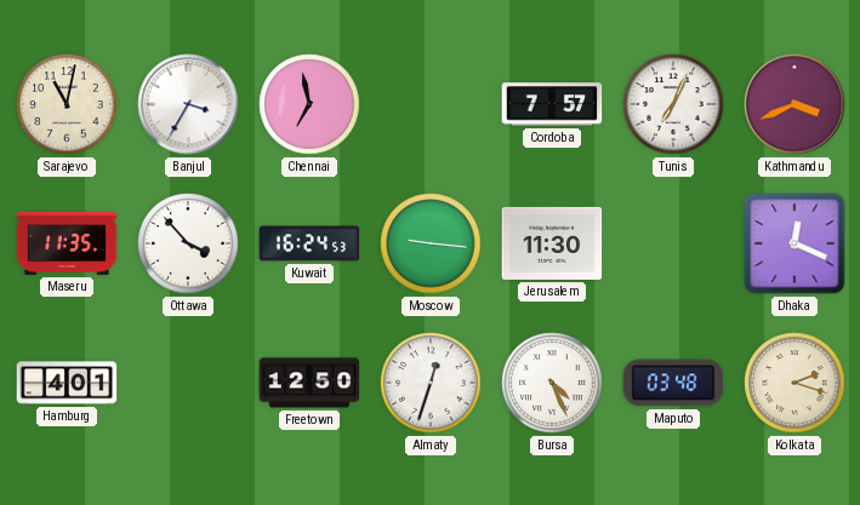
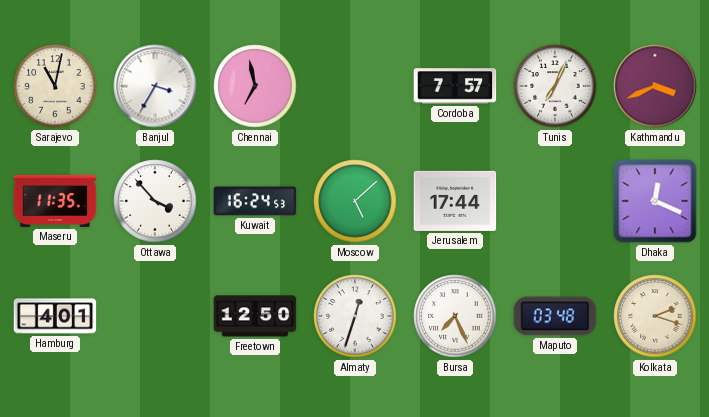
Moscow: 9:16 -> 5:08
Jerusalem: 11:30 -> 17:44
Bursa: 4:26 -> 7:26
